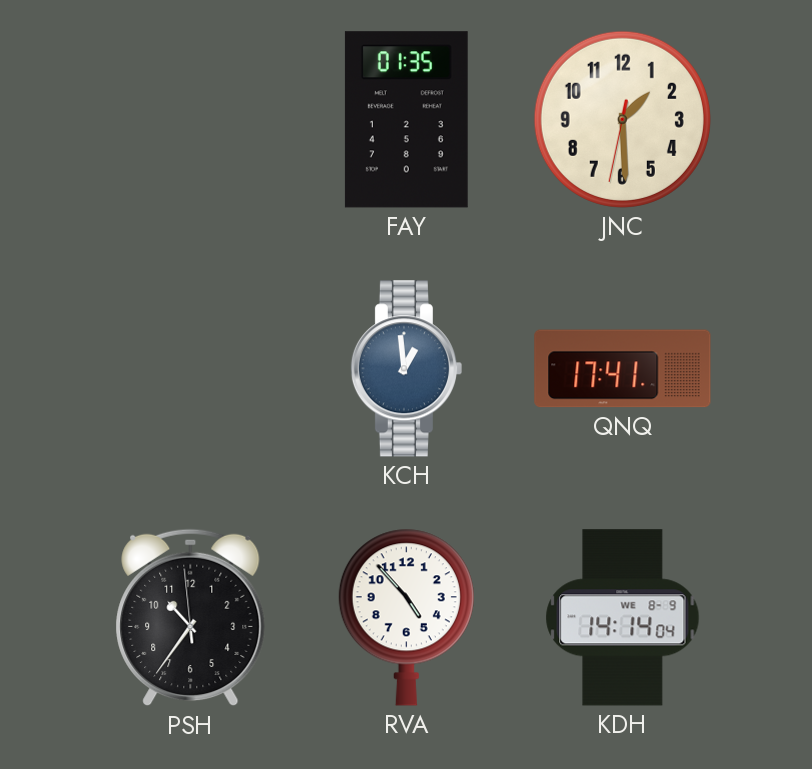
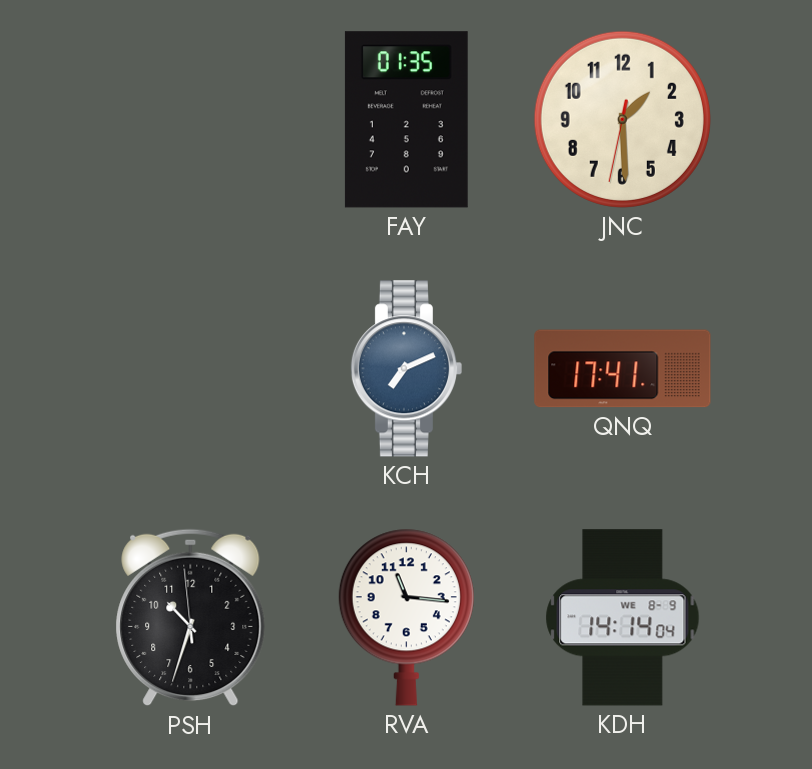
KCH: 12:59 -> 7:11
PSH: 10:35 -> 10:32
RVA: 4:53 -> 11:16
